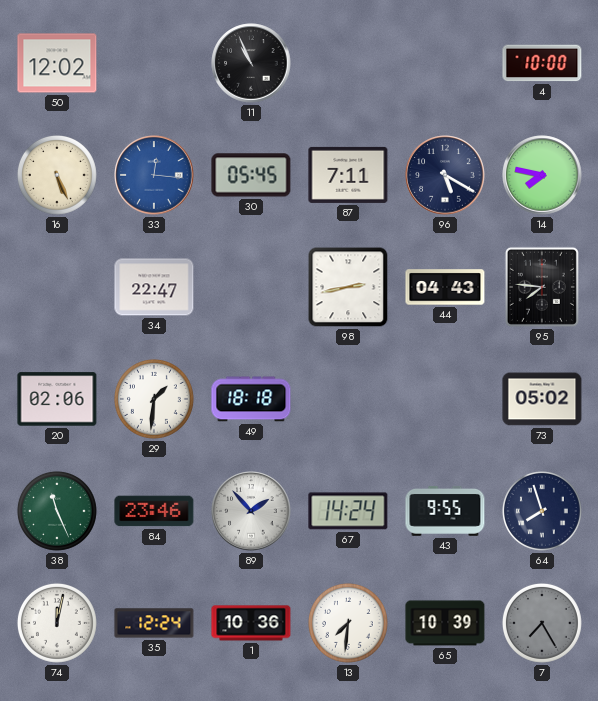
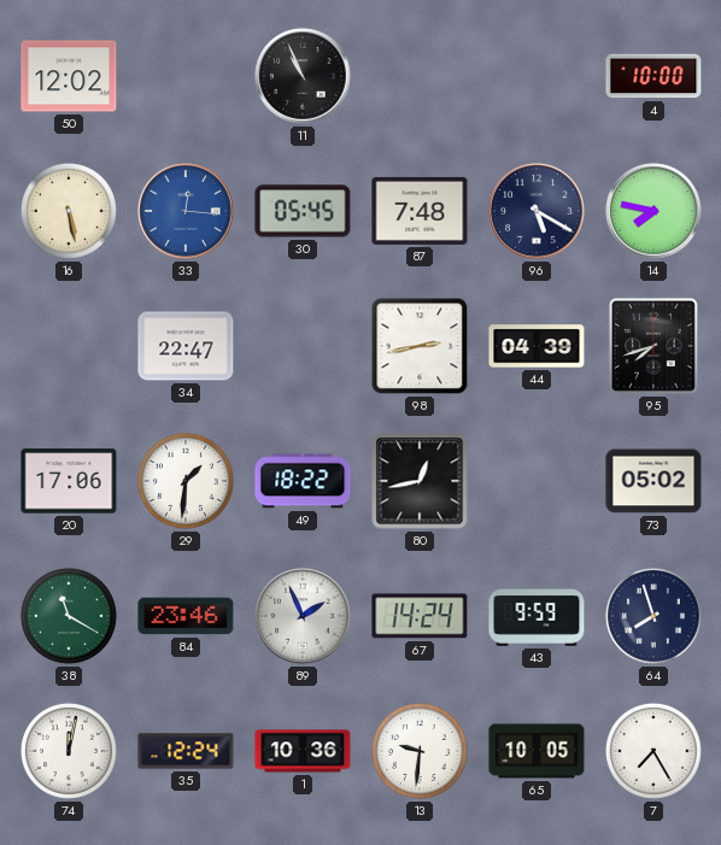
16: 5:26 -> 5:28
87: 7:11 -> 7:48
44: 04:43 -> 04:39
95: 7:46 -> 7:42
20: 02:06 -> 17:06
49: 18:18 -> 18:22
80: none -> 12:43
38: 11:26 -> 11:20
89: 1:53 -> 1:56
43: 9:55 -> 9:59
13: 7:31 -> 9:31
65: 10:39 -> 10:05
7 dial: grey -> white
